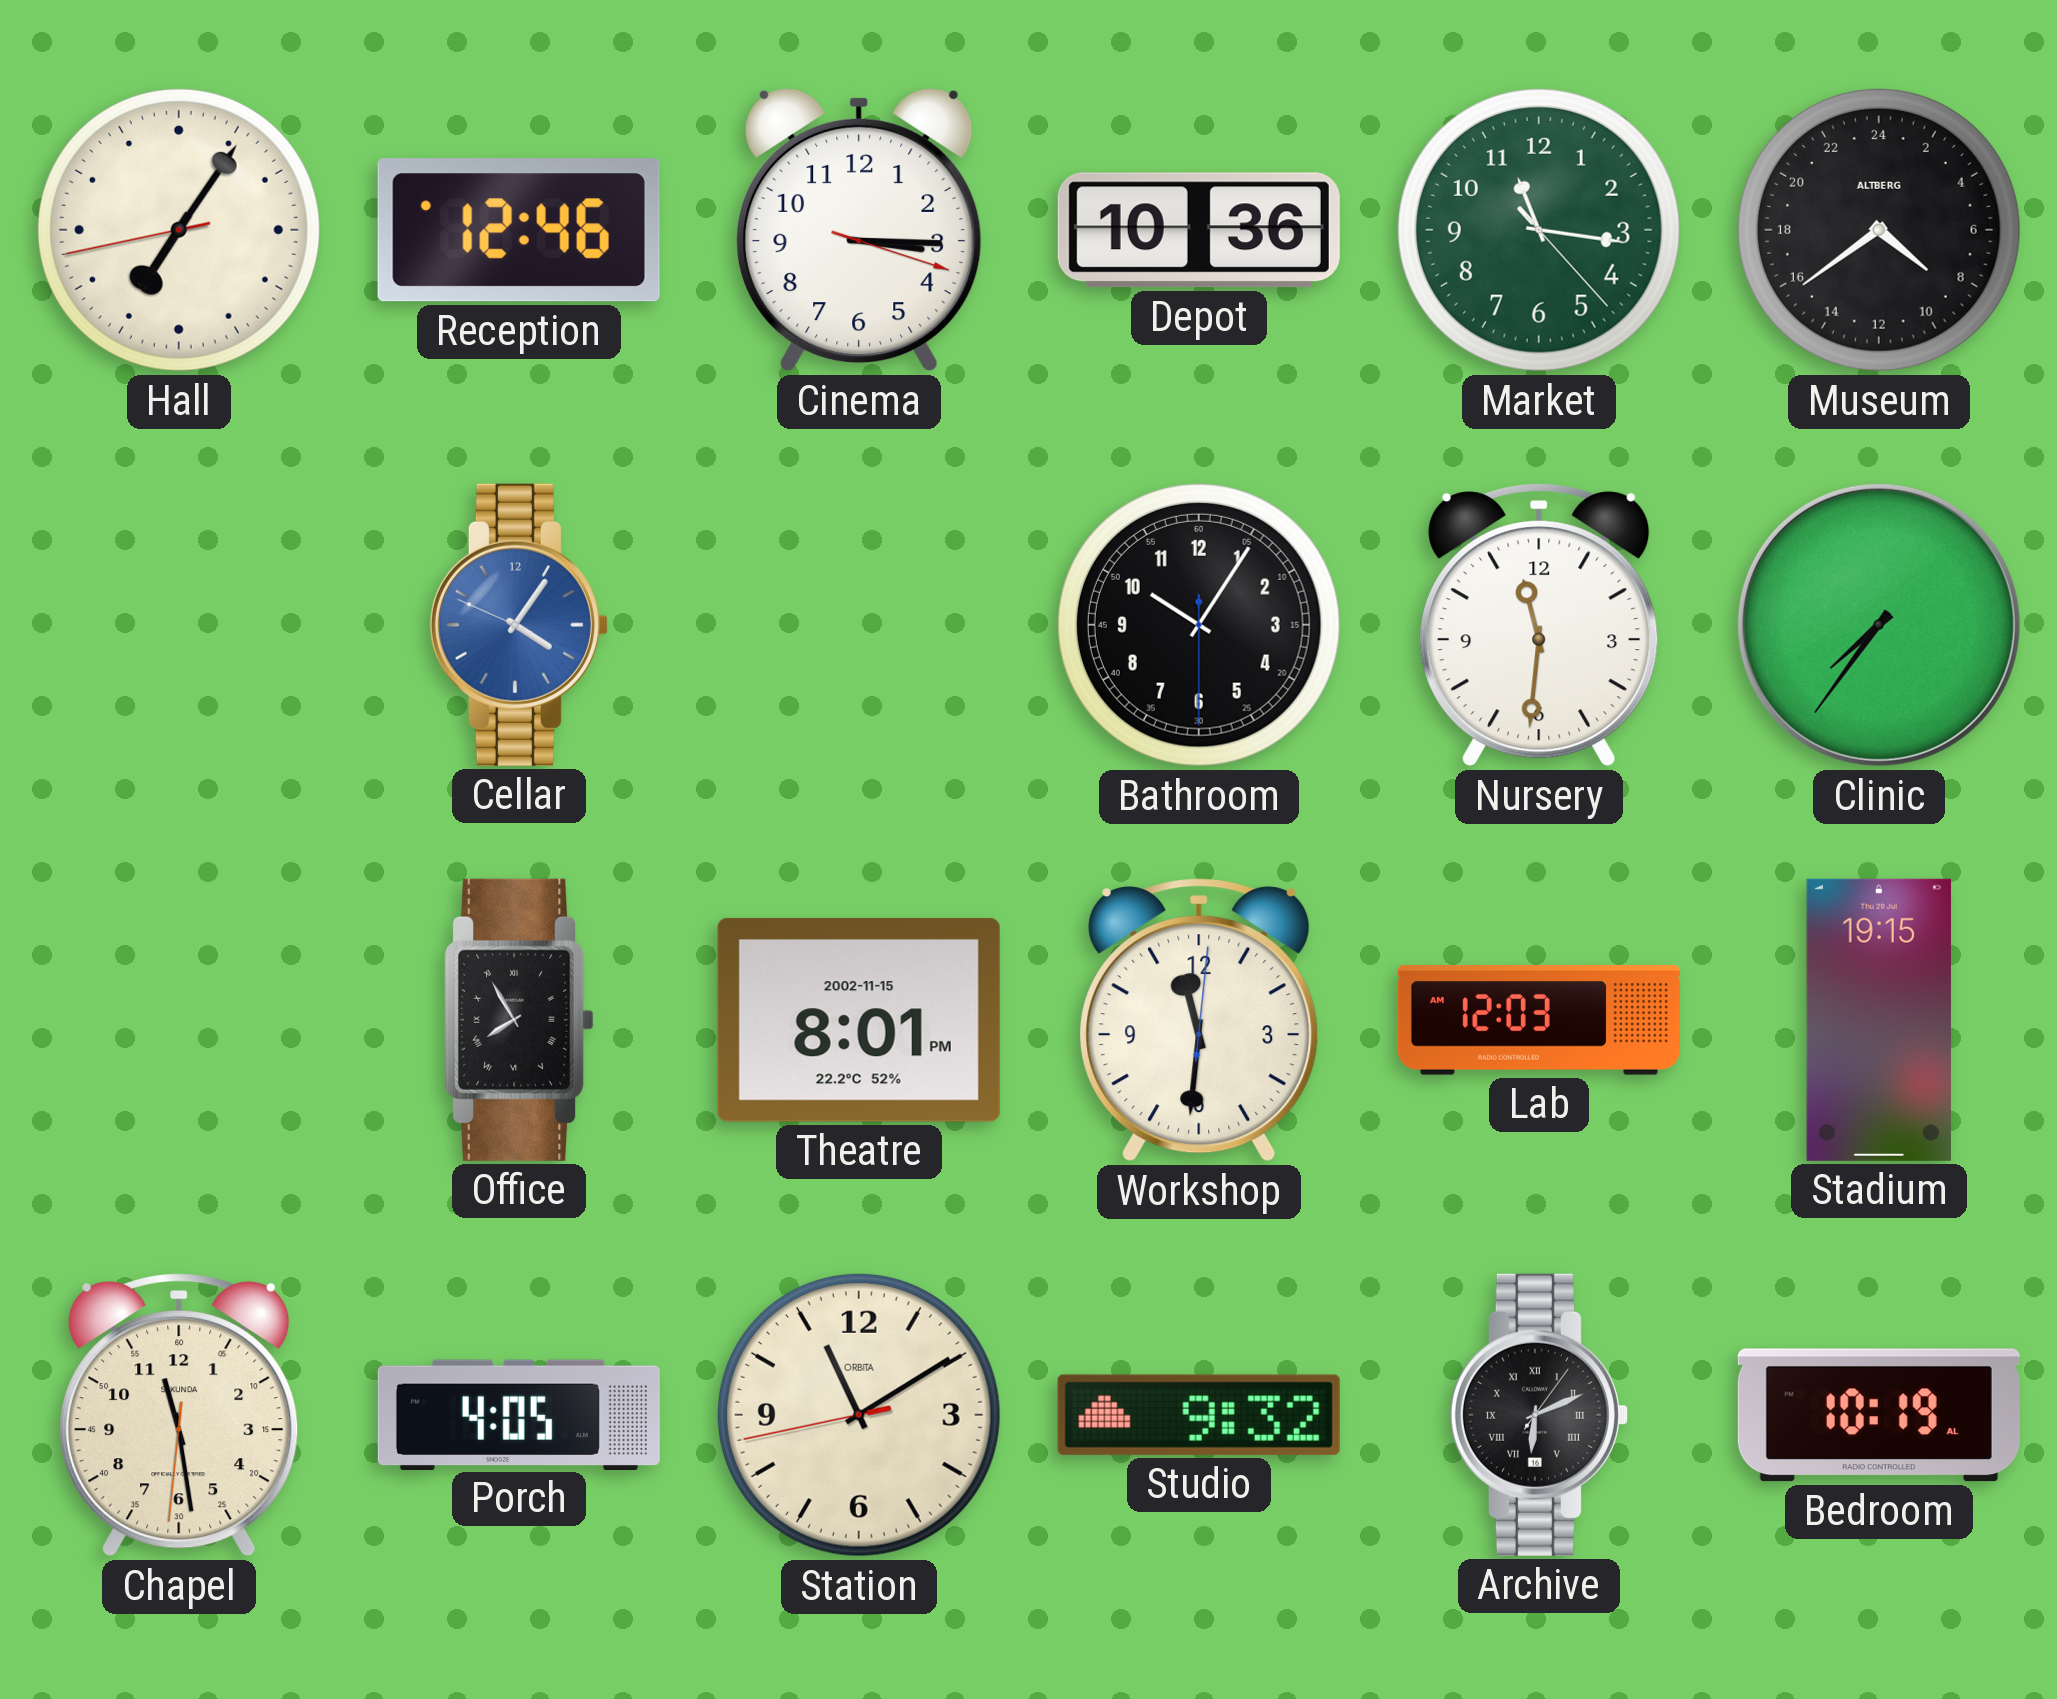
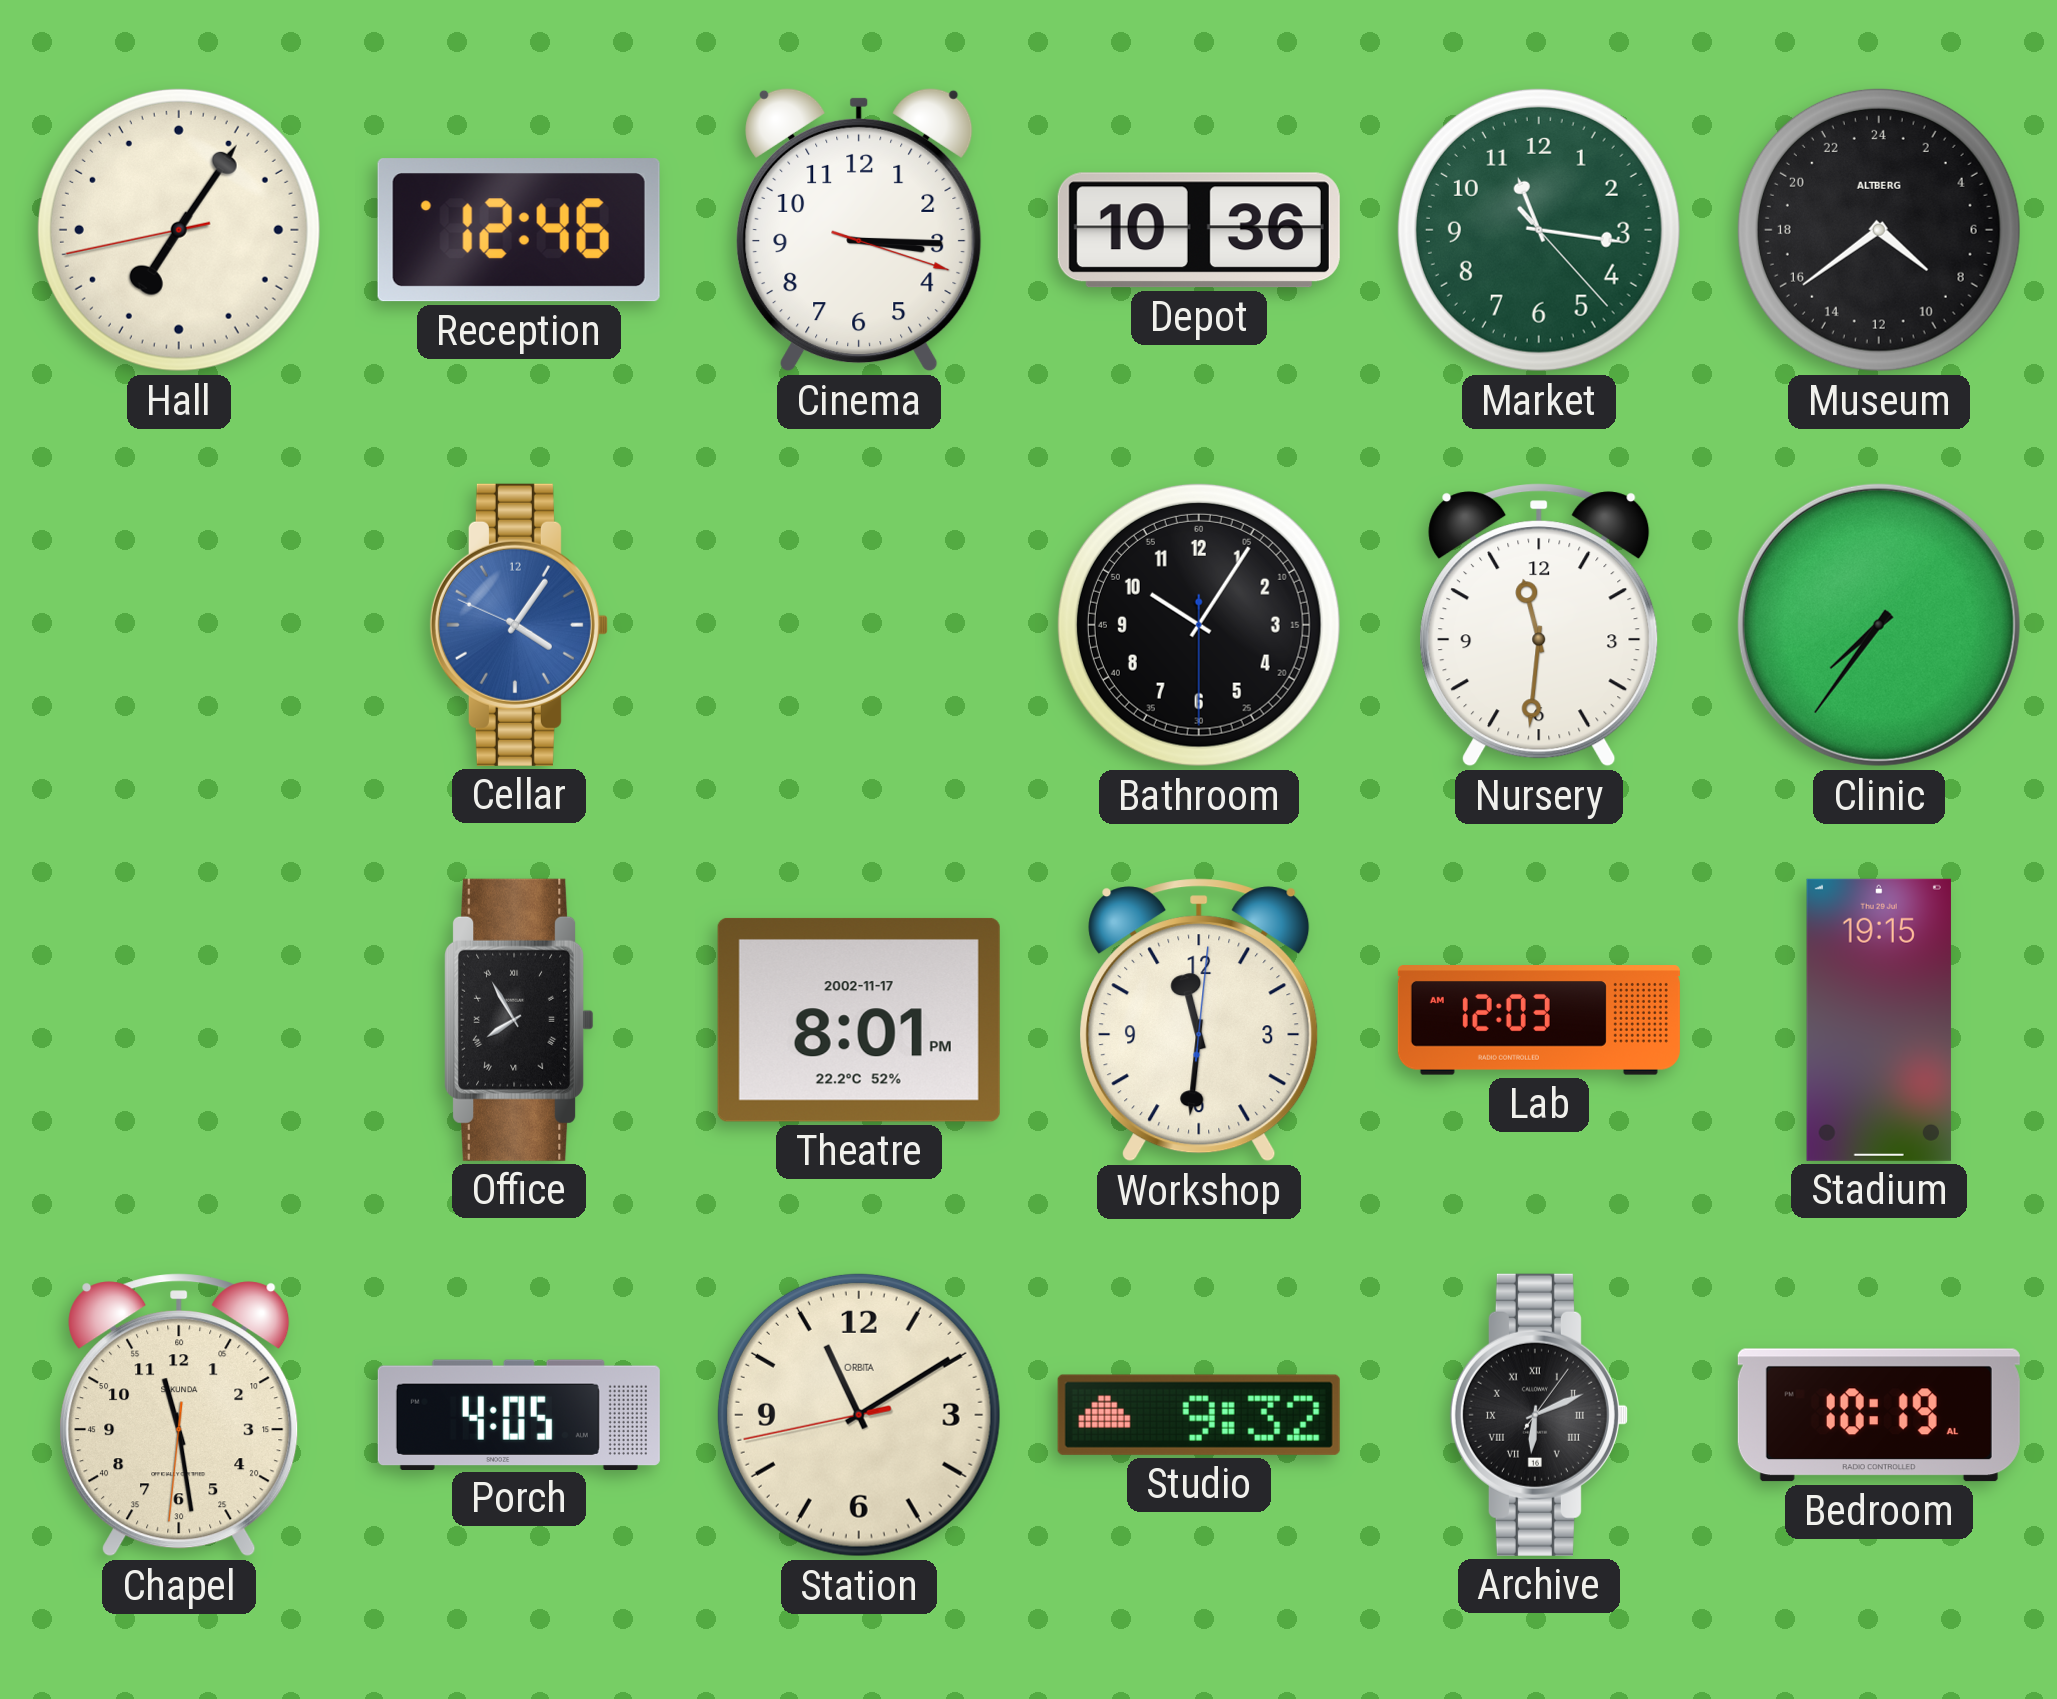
Theatre date: 2002-11-15 -> 2002-11-17
